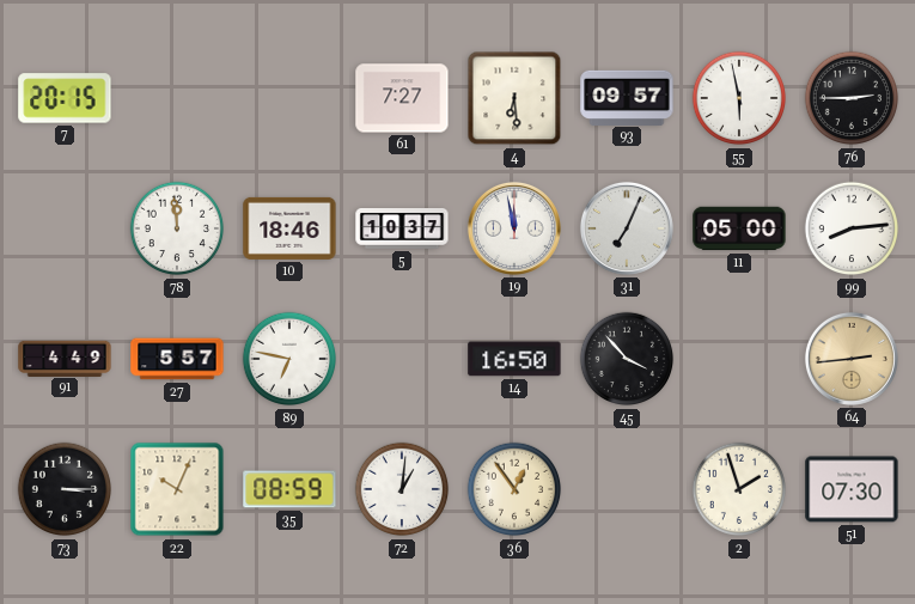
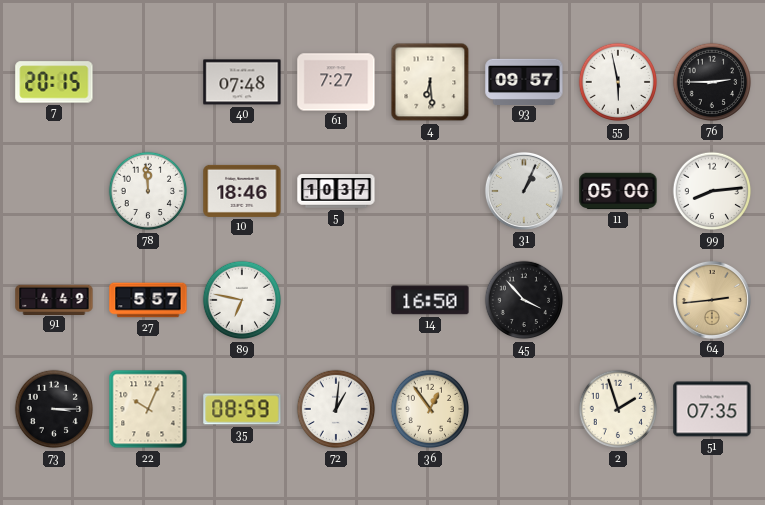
40: none -> 07:48
19: 11:58 -> none
31: 7:04 -> 1:04
51: 07:30 -> 07:35
